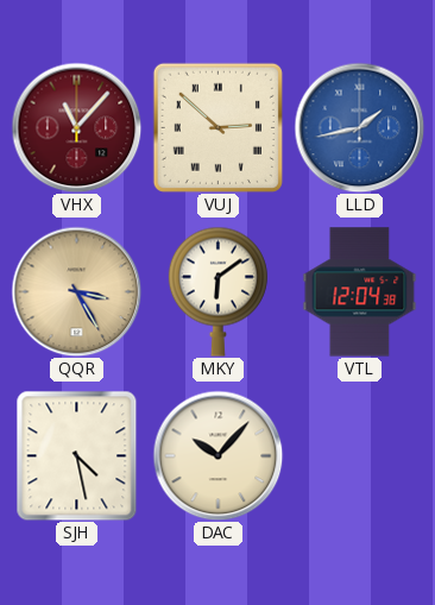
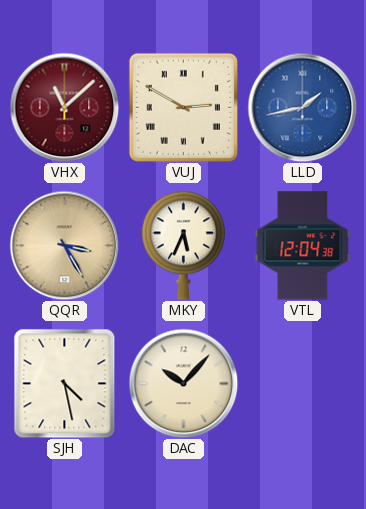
VHX: 11:07 -> 11:08
VUJ: 2:52 -> 2:50
MKY: 6:09 -> 5:34
